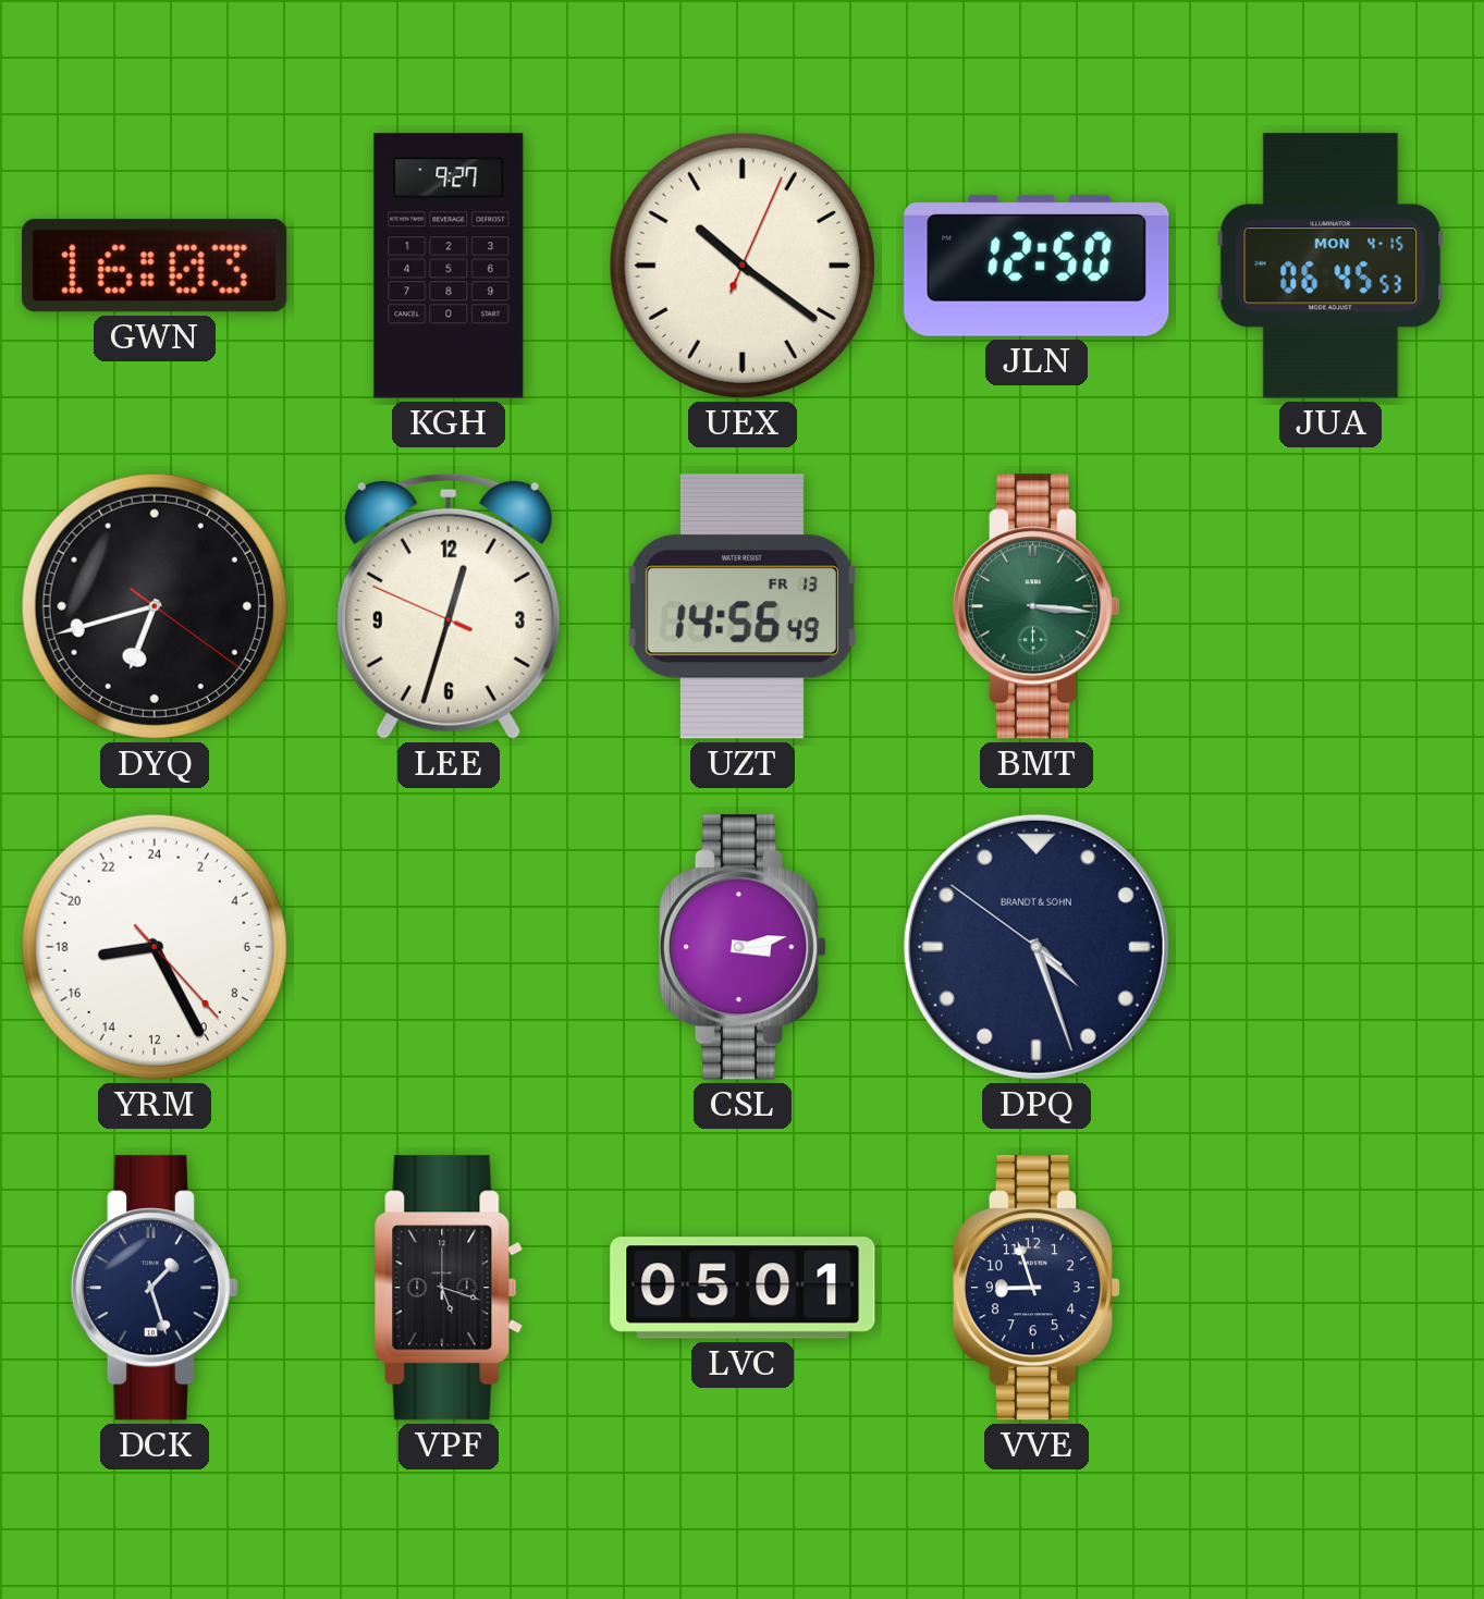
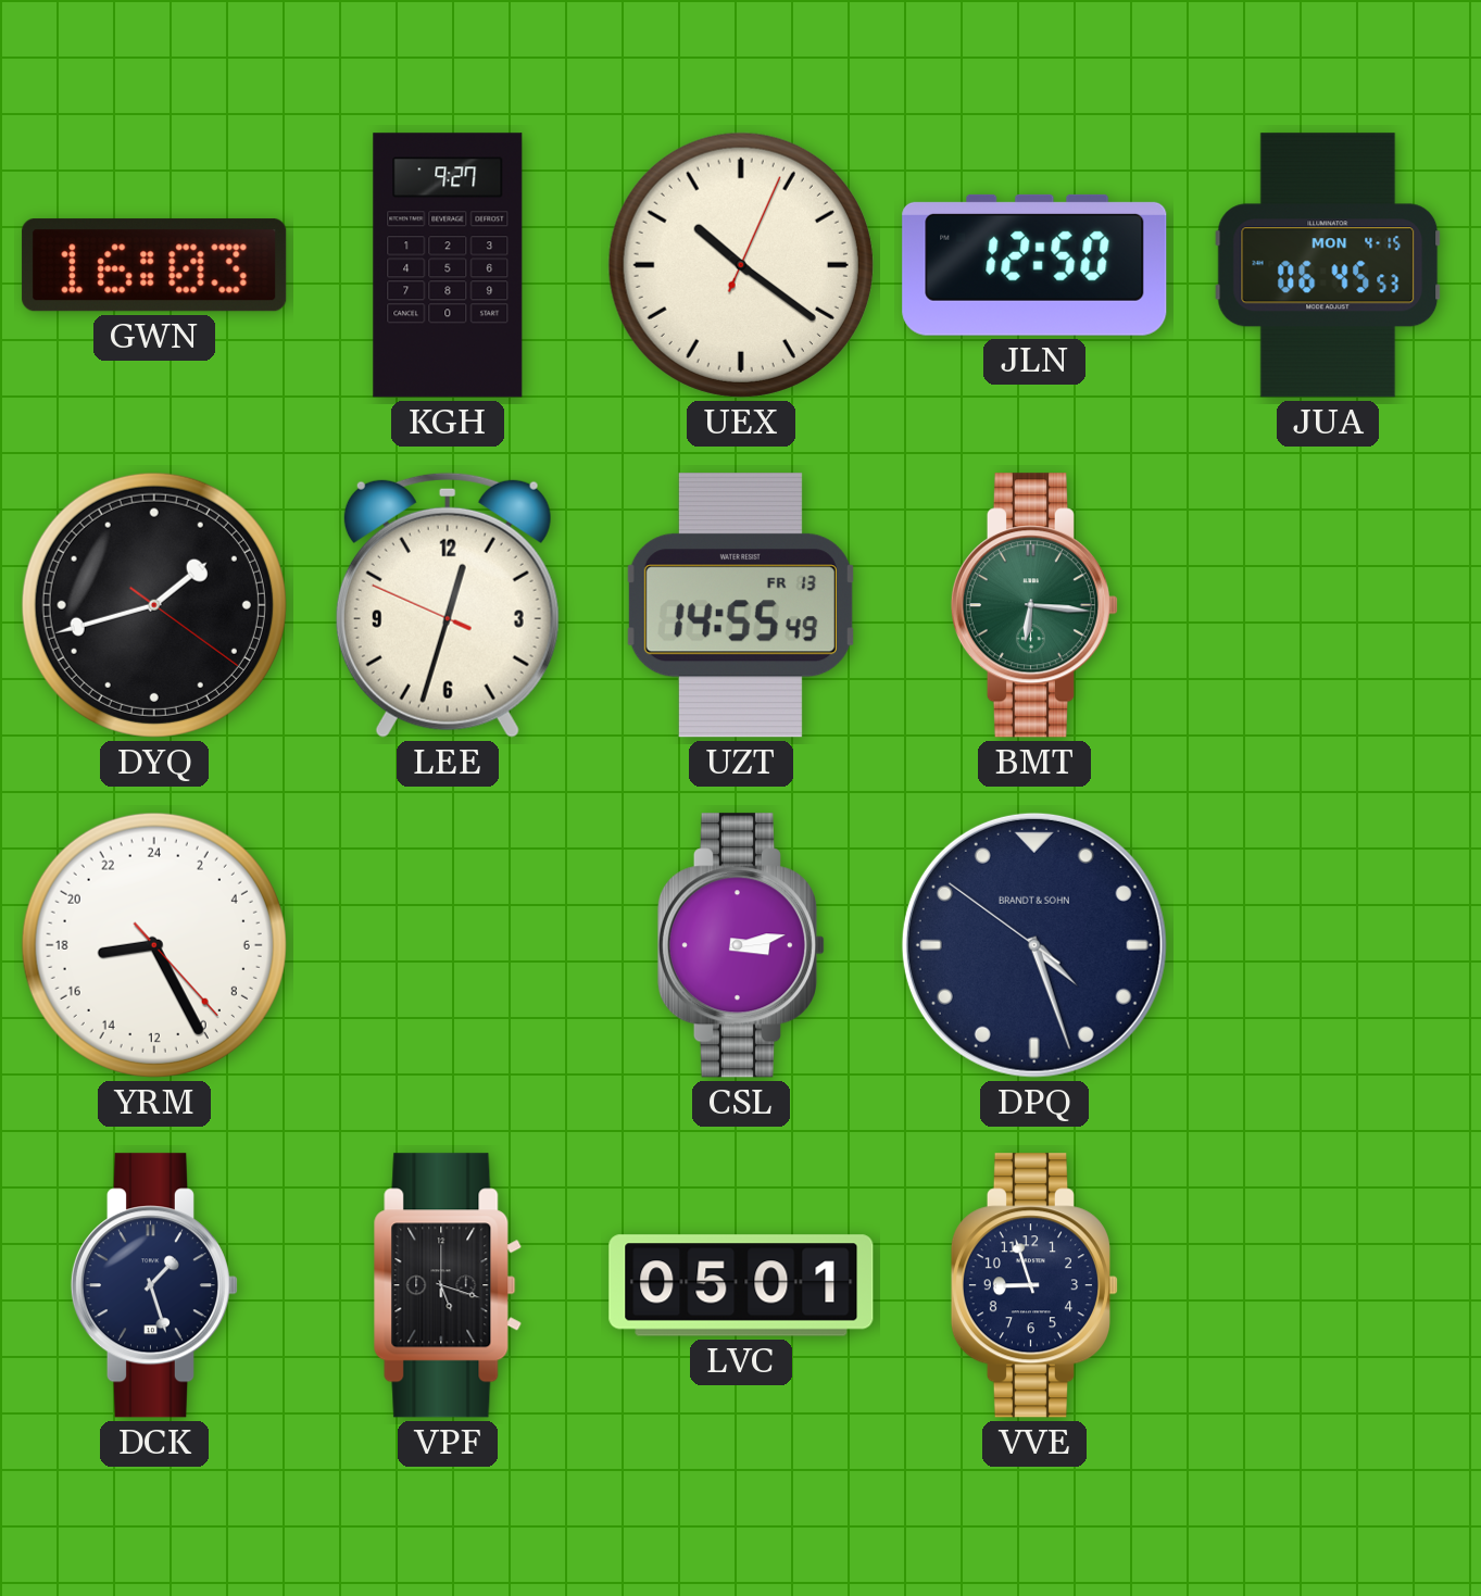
DYQ: 6:42 -> 1:42
UZT: 14:56 -> 14:55
BMT: 3:16 -> 6:16
